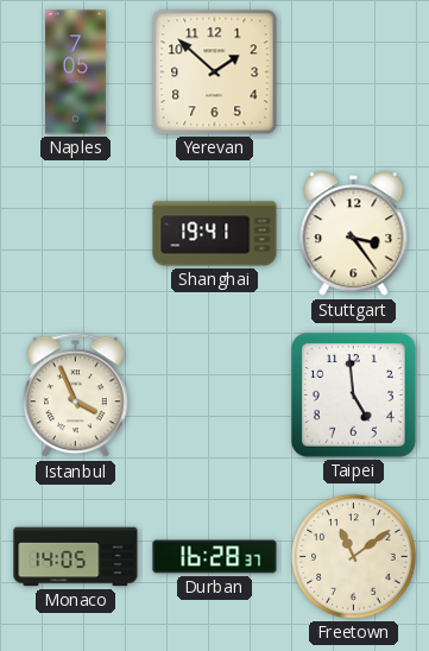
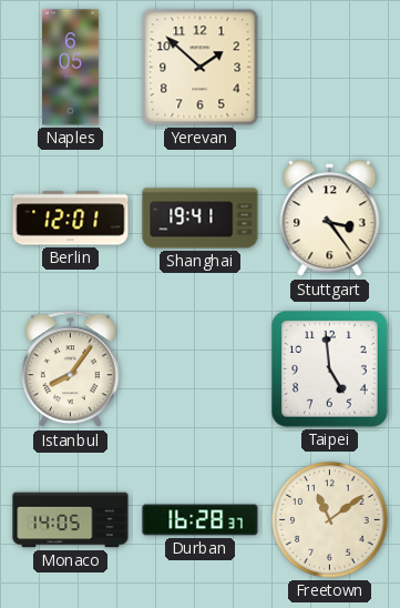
Naples: 7:05 -> 6:05
Berlin: none -> 12:01
Istanbul: 3:56 -> 8:06
